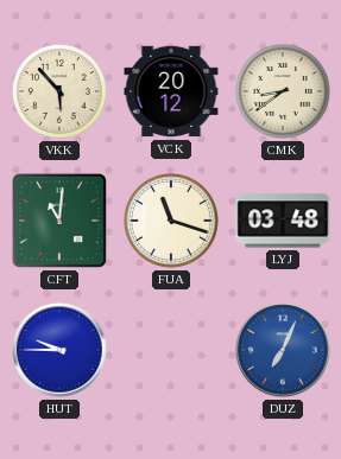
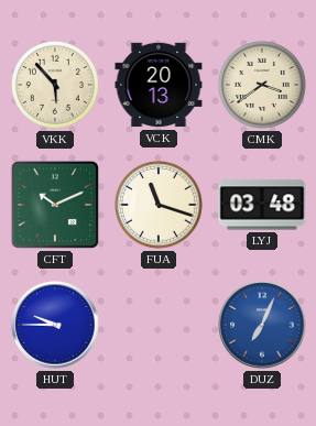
VCK: 20:12 -> 20:13
CMK: 8:39 -> 3:39
CFT: 11:01 -> 10:11
